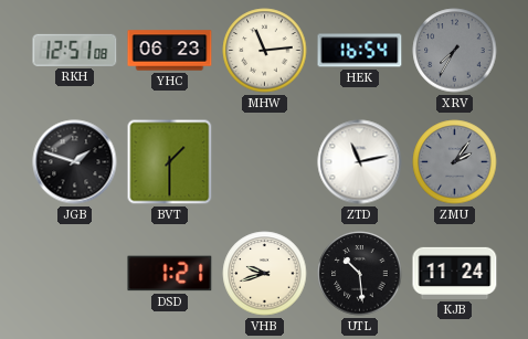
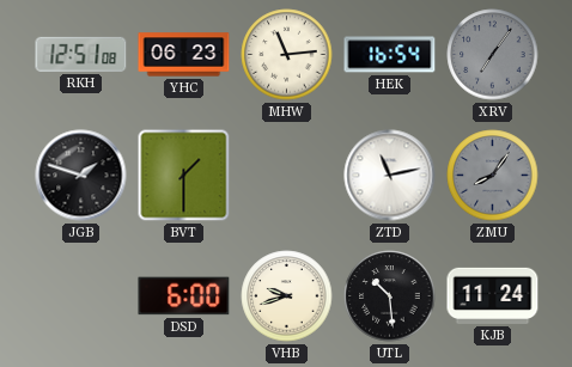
XRV: 7:35 -> 7:06
ZMU: 2:06 -> 8:06
DSD: 1:21 -> 6:00
